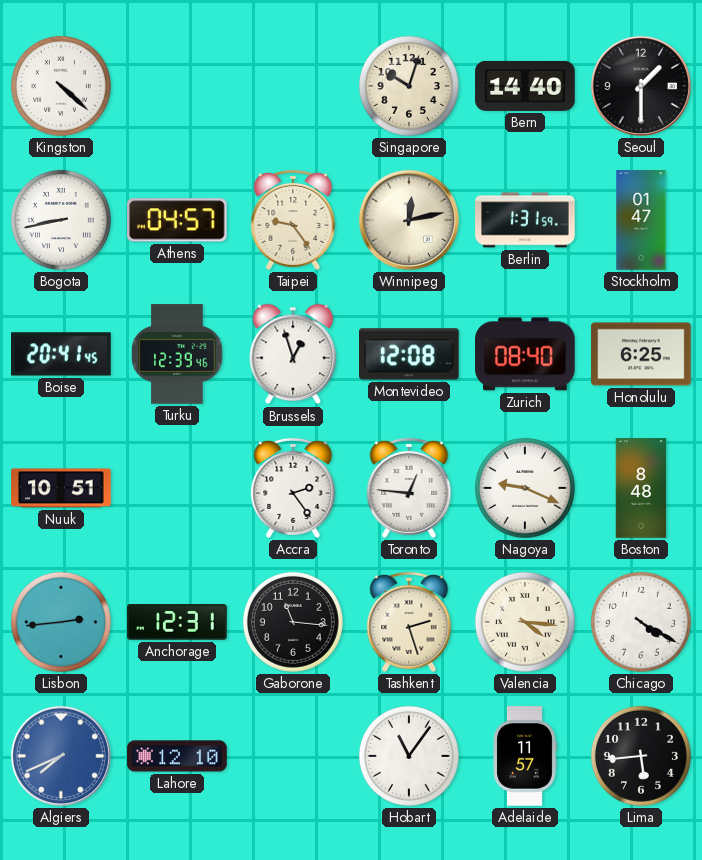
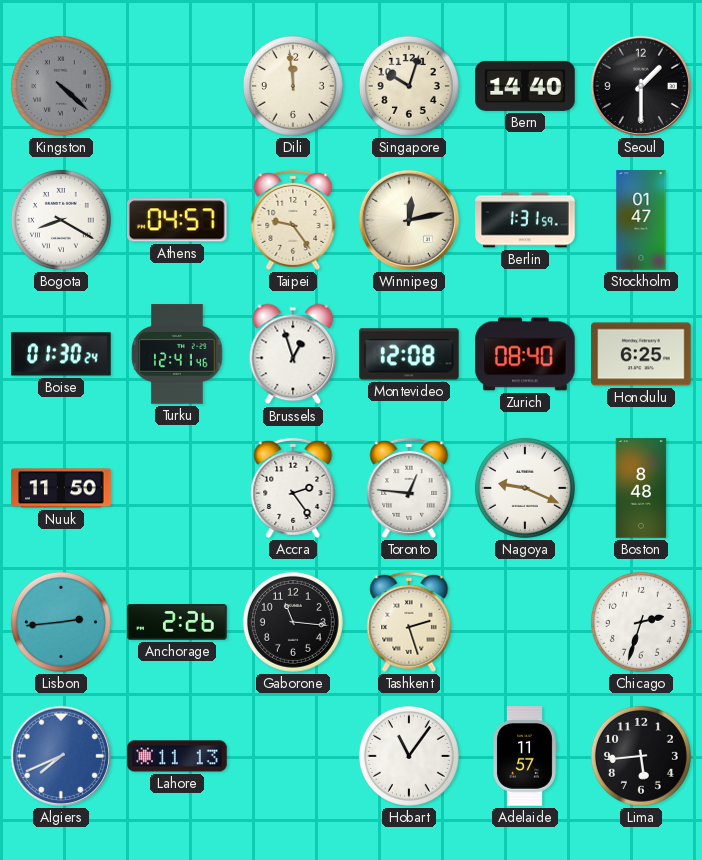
Kingston dial: white -> grey
Dili: none -> 11:59
Bogota: 8:43 -> 8:20
Boise: 20:41 -> 01:30
Turku: 12:39 -> 12:41
Nuuk: 10:51 -> 11:50
Anchorage: 12:31 -> 2:26
Valencia: 4:16 -> none
Chicago: 4:20 -> 2:33
Lahore: 12:10 -> 11:13
